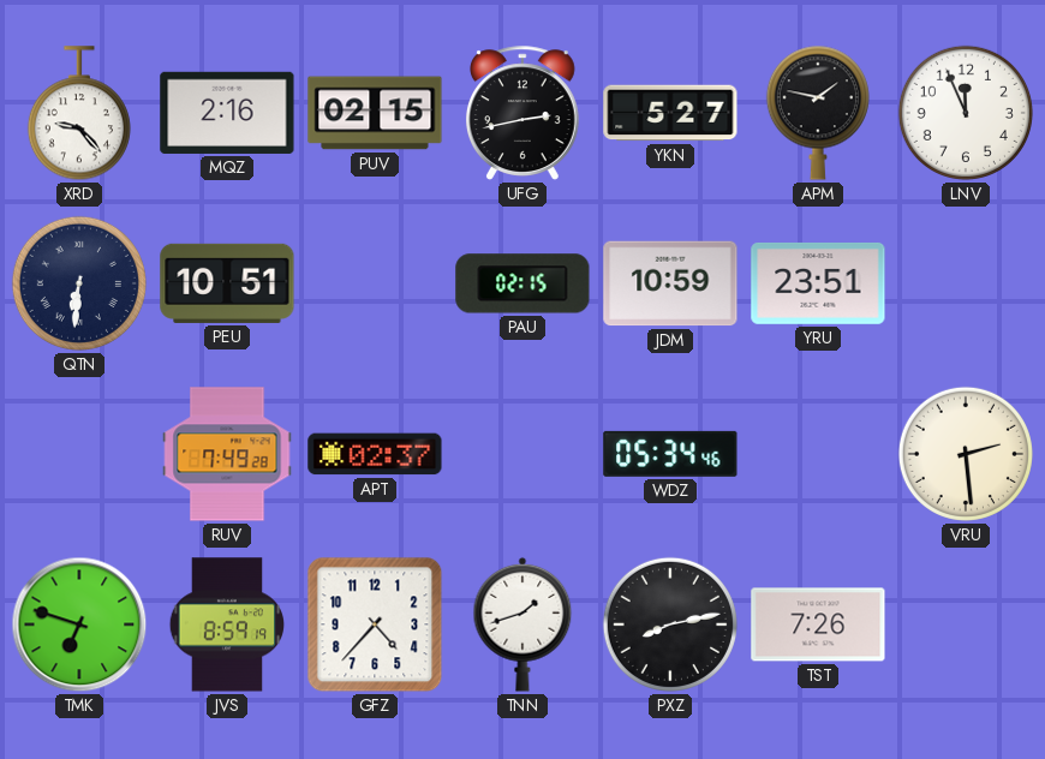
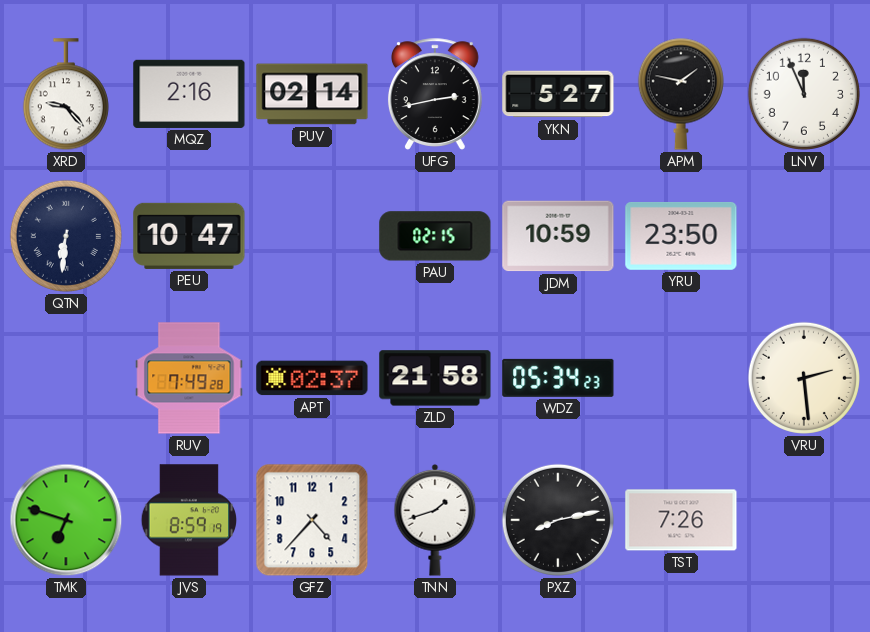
PUV: 02:15 -> 02:14
PEU: 10:51 -> 10:47
YRU: 23:51 -> 23:50
ZLD: none -> 21:58
WDZ: 05:34:46 -> 05:34:23
